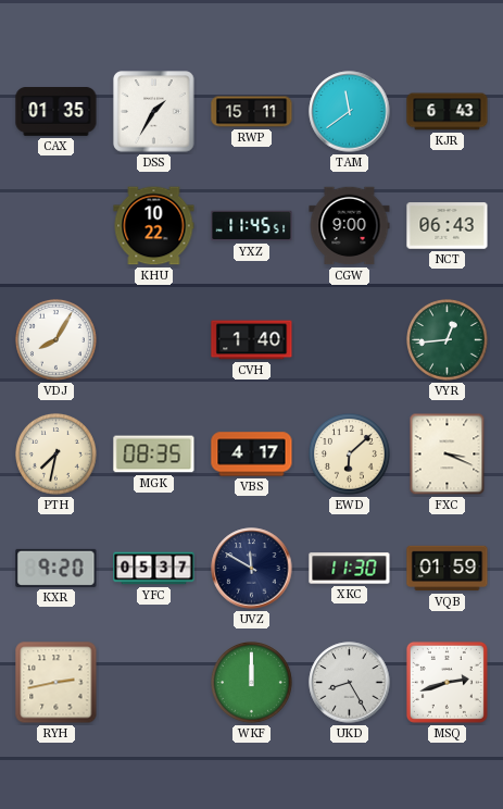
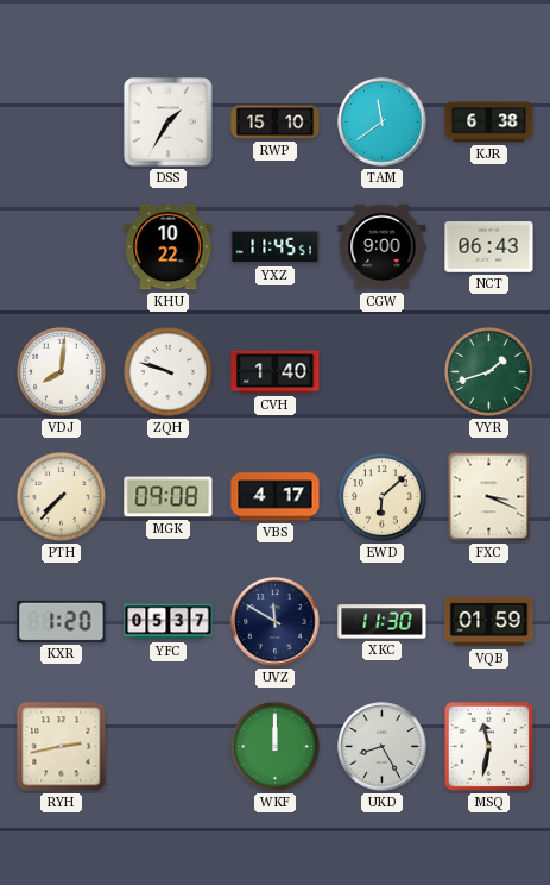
CAX: 01:35 -> none
RWP: 15:11 -> 15:10
KJR: 6:43 -> 6:38
VDJ: 8:05 -> 8:01
ZQH: none -> 9:48
VYR: 12:44 -> 1:42
PTH: 7:32 -> 7:37
MGK: 08:35 -> 09:08
KXR: 9:20 -> 1:20
MSQ: 2:42 -> 11:32
